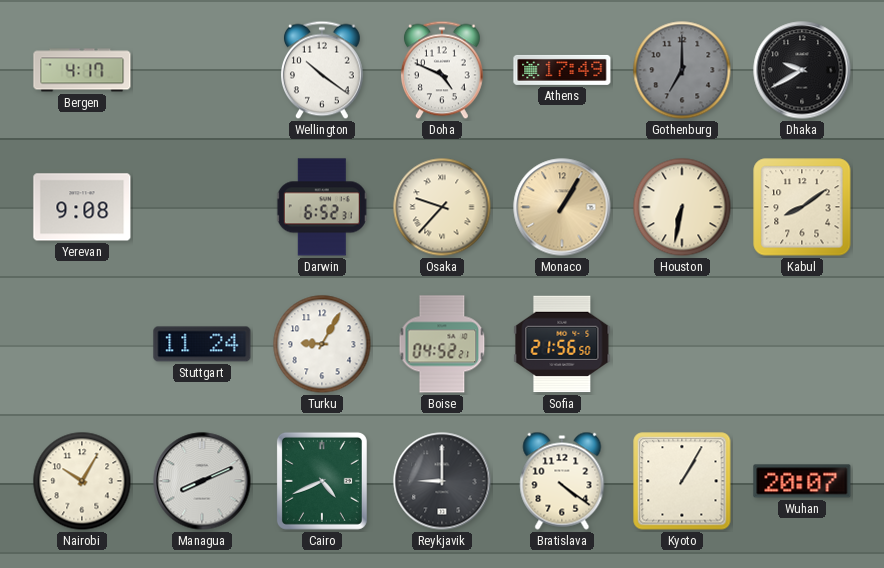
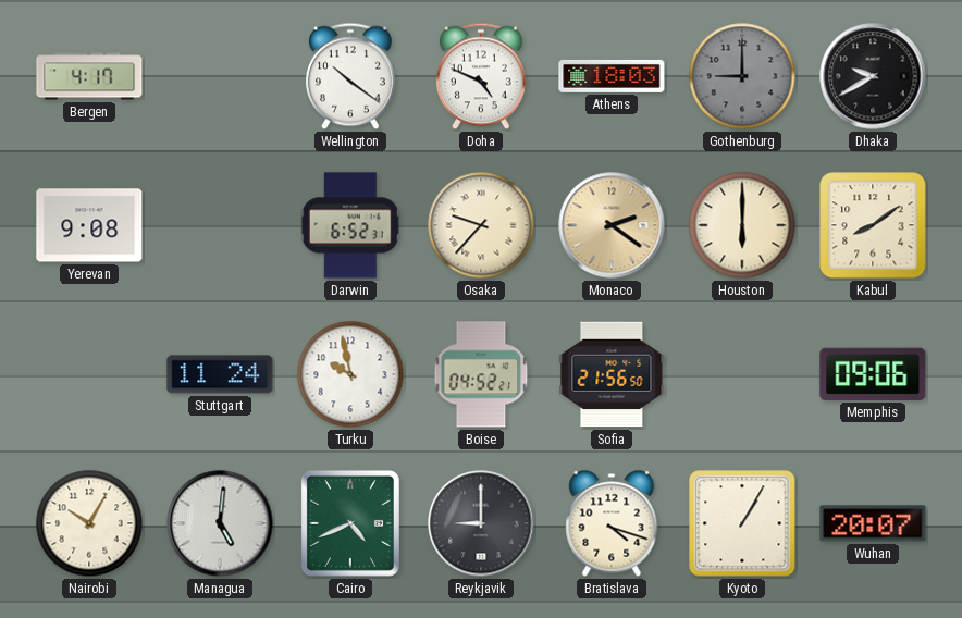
Athens: 17:49 -> 18:03
Gothenburg: 7:00 -> 9:00
Monaco: 1:05 -> 2:21
Houston: 6:32 -> 6:00
Turku: 9:05 -> 9:58
Memphis: none -> 09:06
Managua: 8:11 -> 5:01
Bratislava: 4:21 -> 4:18
